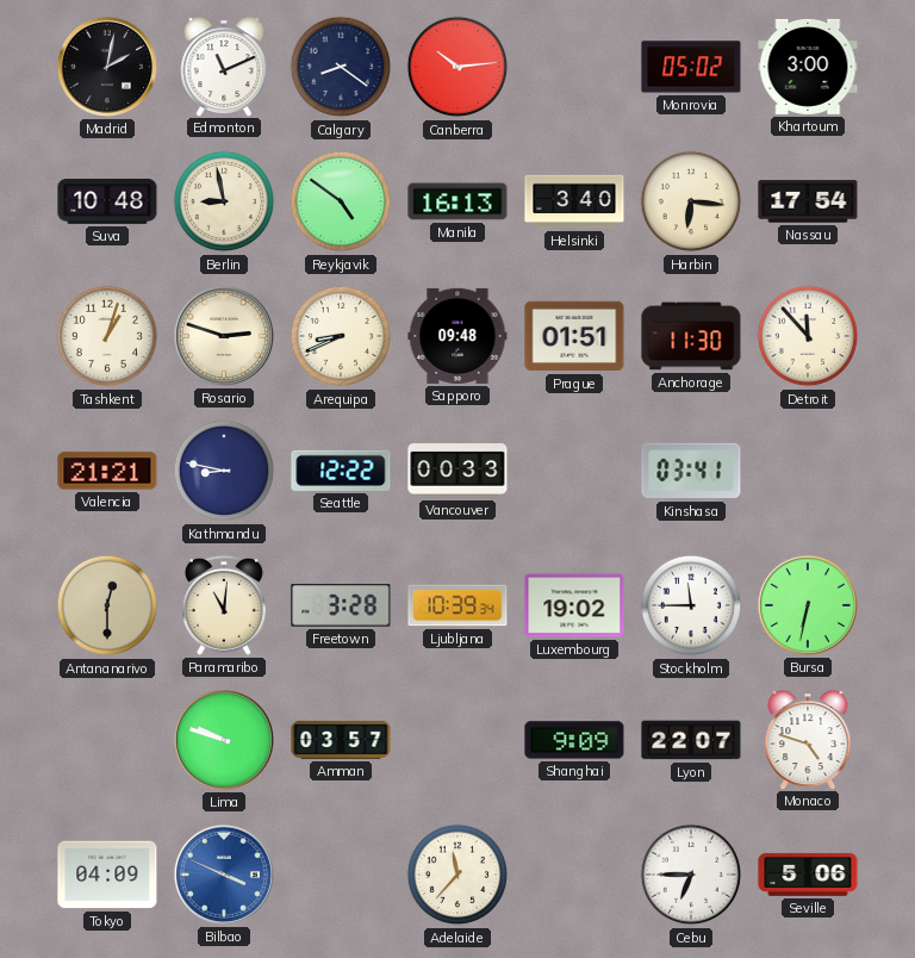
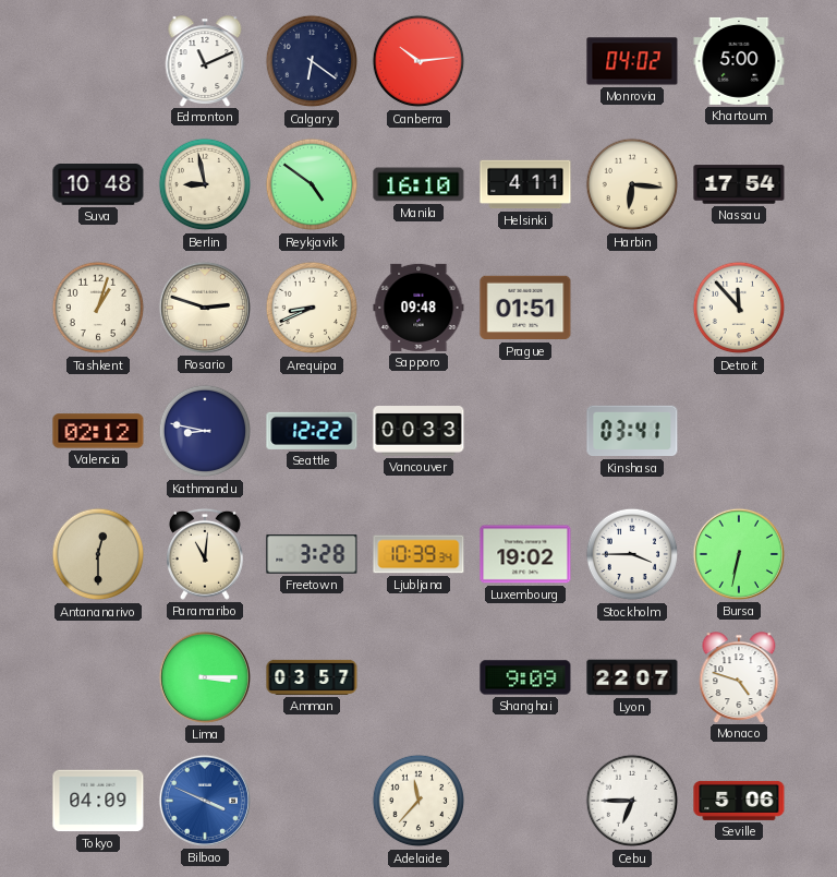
Madrid: 2:02 -> none
Calgary: 8:21 -> 6:21
Monrovia: 05:02 -> 04:02
Khartoum: 3:00 -> 5:00
Manila: 16:13 -> 16:10
Helsinki: 3:40 -> 4:11
Anchorage: 11:30 -> none
Valencia: 21:21 -> 02:12
Stockholm: 11:45 -> 3:45
Lima: 9:48 -> 3:15
